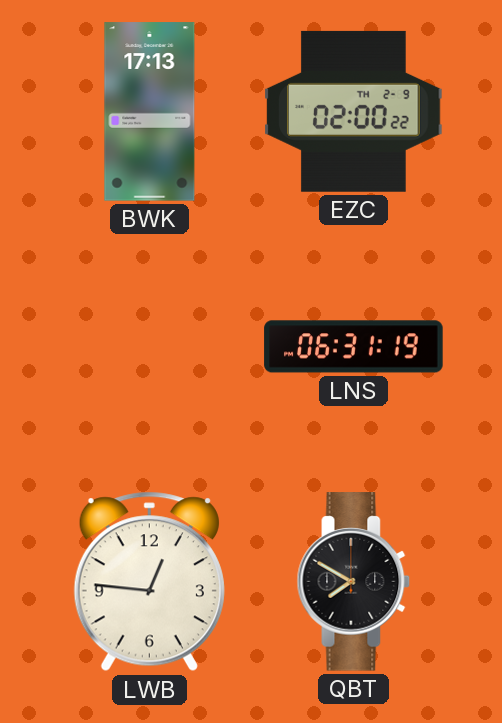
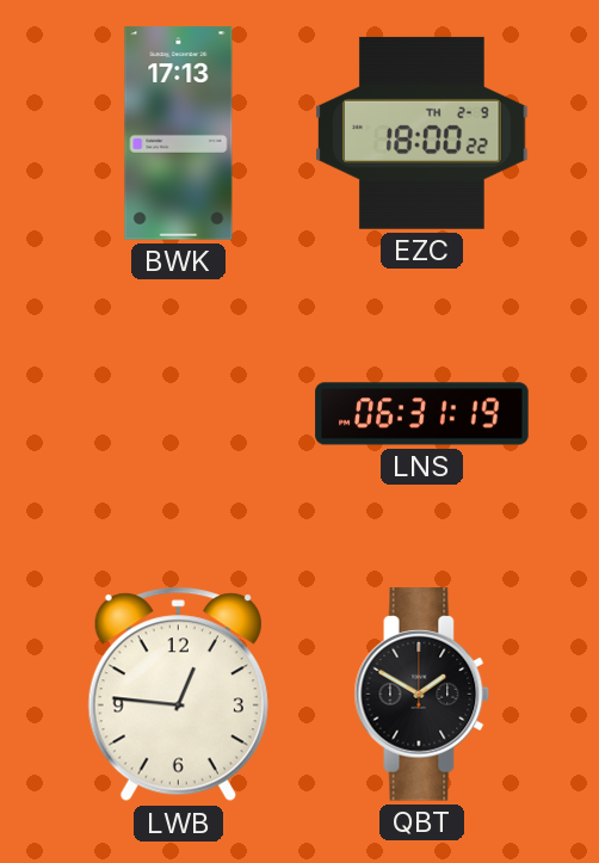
EZC: 02:00 -> 18:00
QBT: 7:50 -> 1:50
